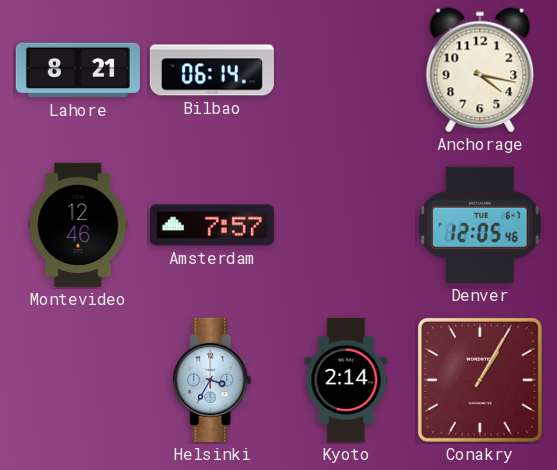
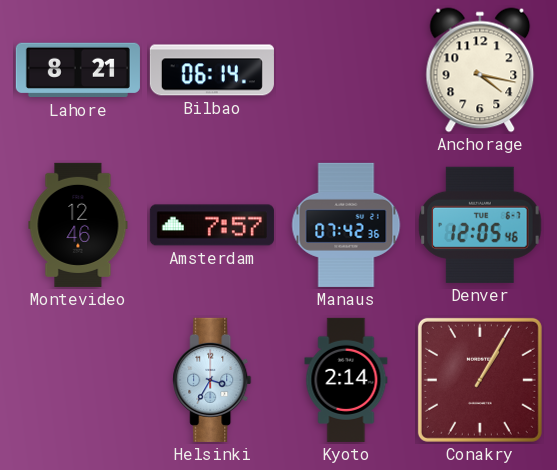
Manaus: none -> 07:42
